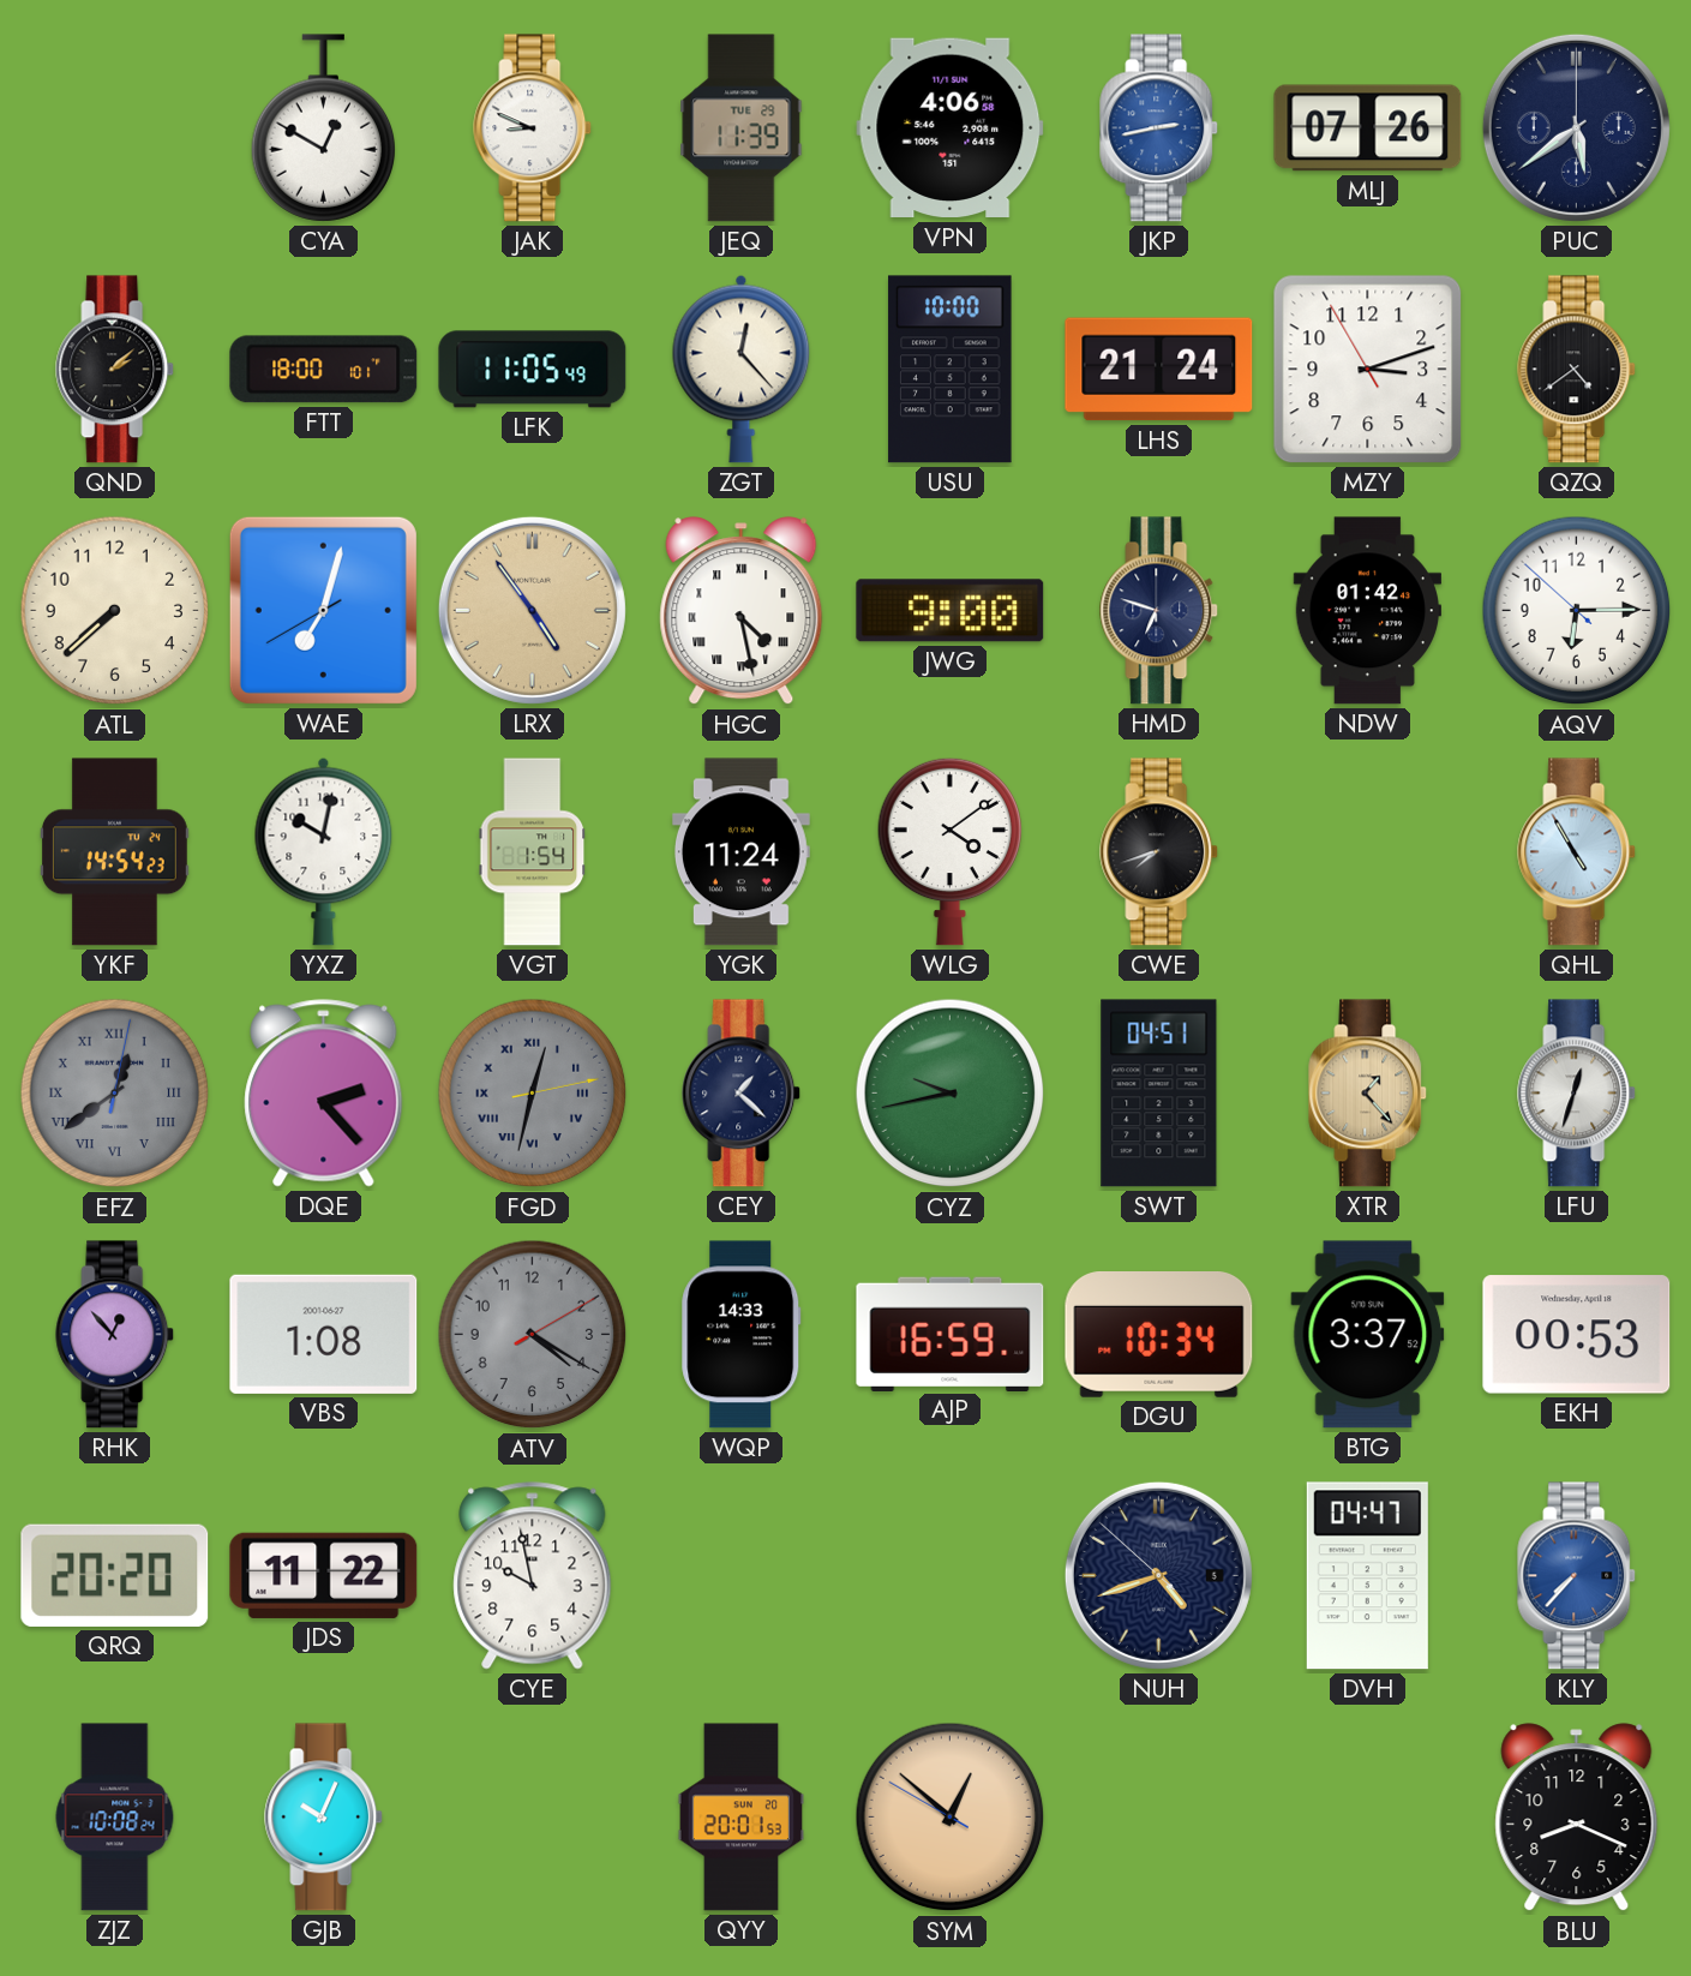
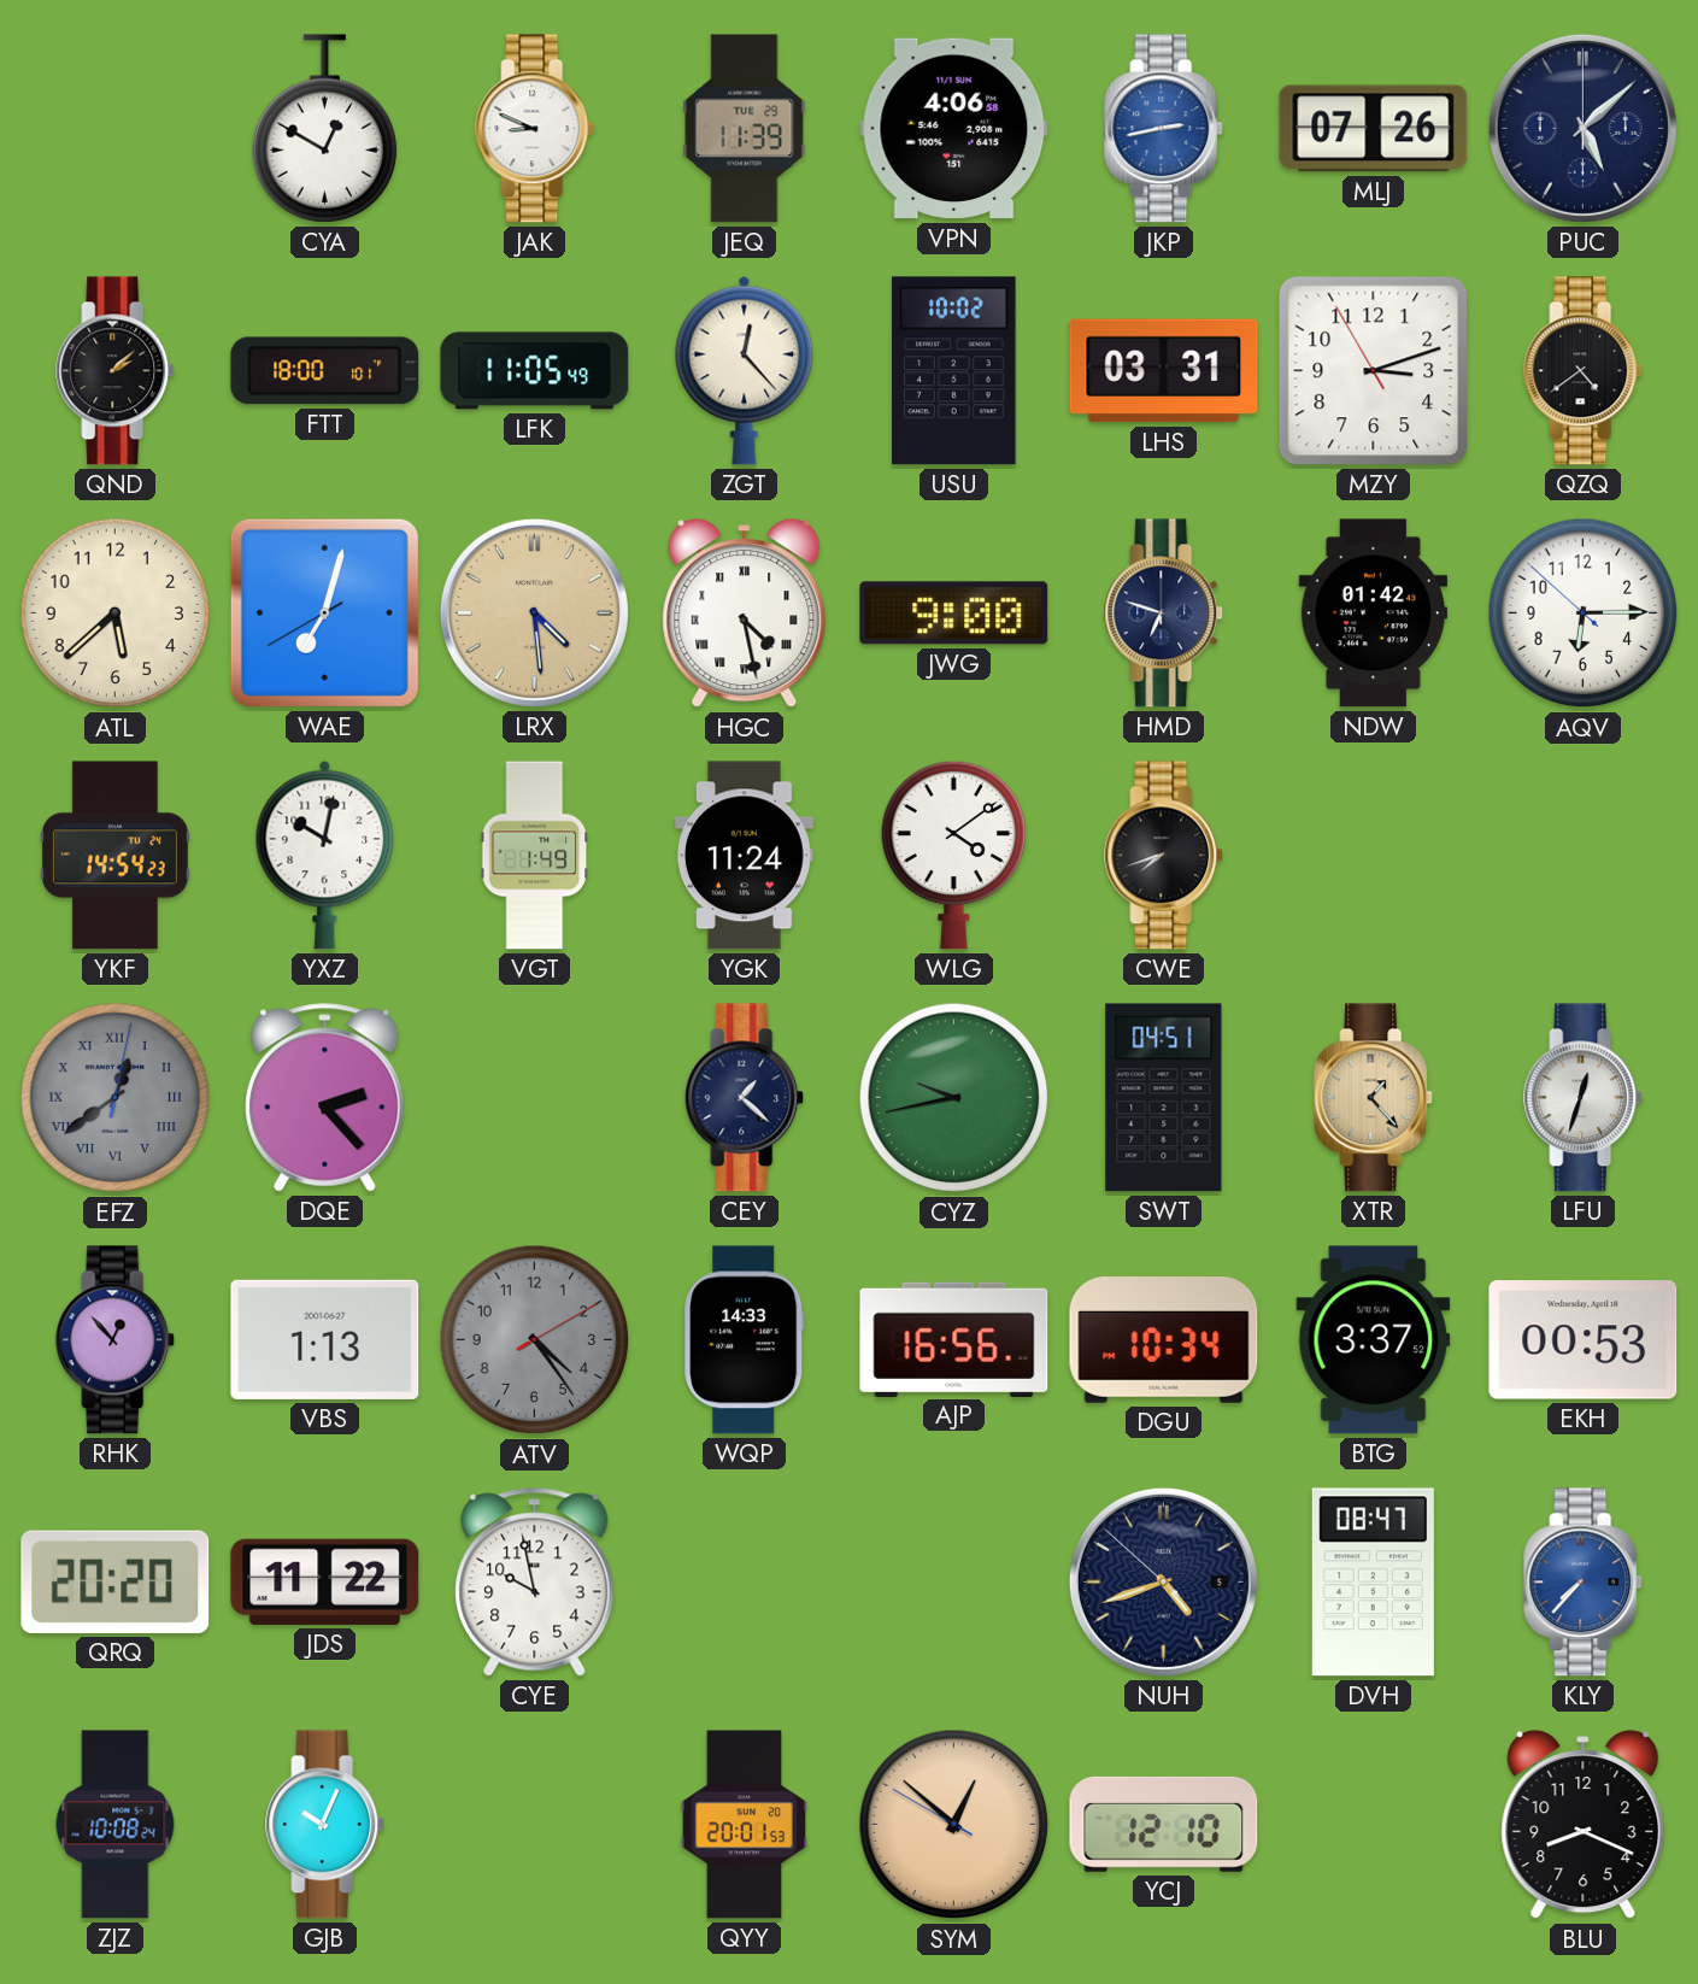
PUC: 5:39 -> 5:08
USU: 10:00 -> 10:02
LHS: 21:24 -> 03:31
ATL: 7:38 -> 5:38
LRX: 4:54 -> 4:29
VGT: 1:54 -> 1:49
QHL: 4:55 -> none
FGD: 12:32 -> none
VBS: 1:08 -> 1:13
ATV: 4:20 -> 4:24
AJP: 16:59 -> 16:56
DVH: 04:47 -> 08:47
YCJ: none -> 12:10
